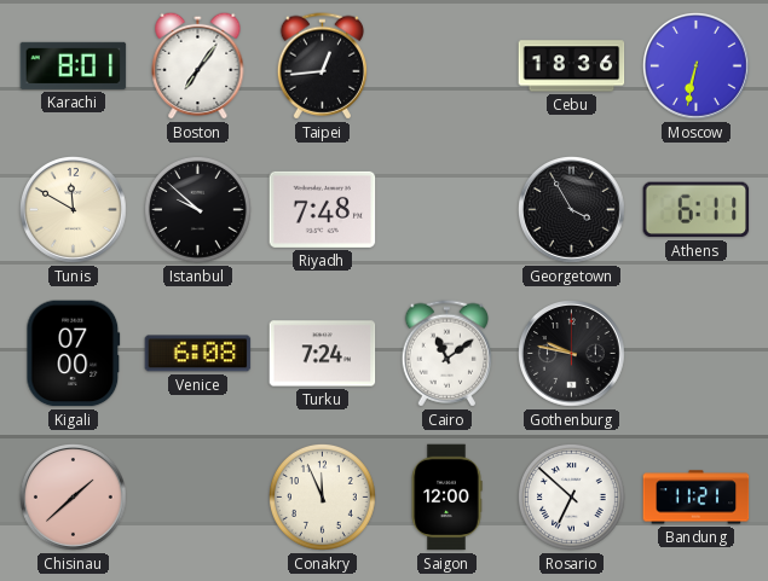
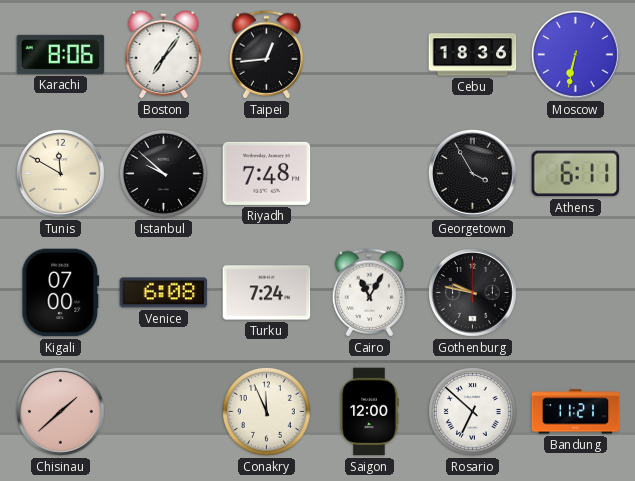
Karachi: 8:01 -> 8:06
Cairo: 11:09 -> 11:05
